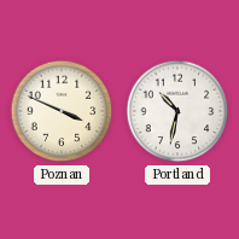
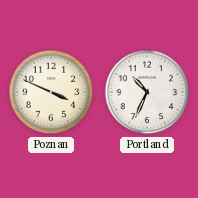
Portland: 10:32 -> 10:34
